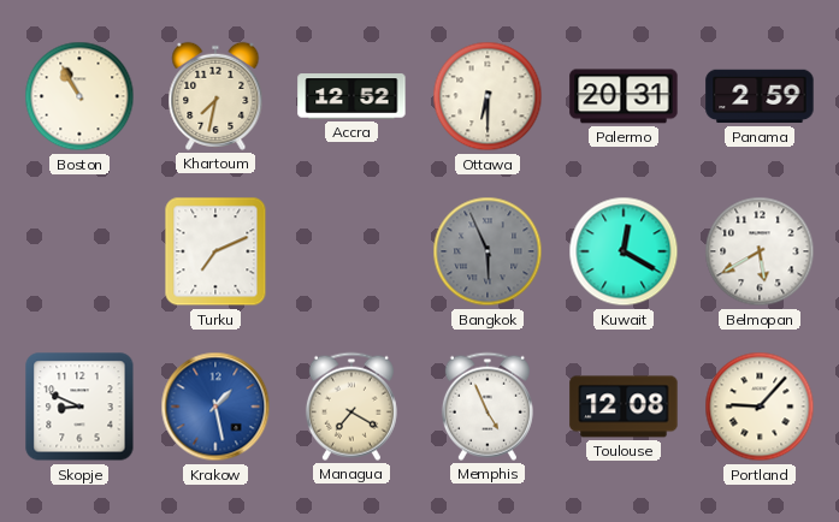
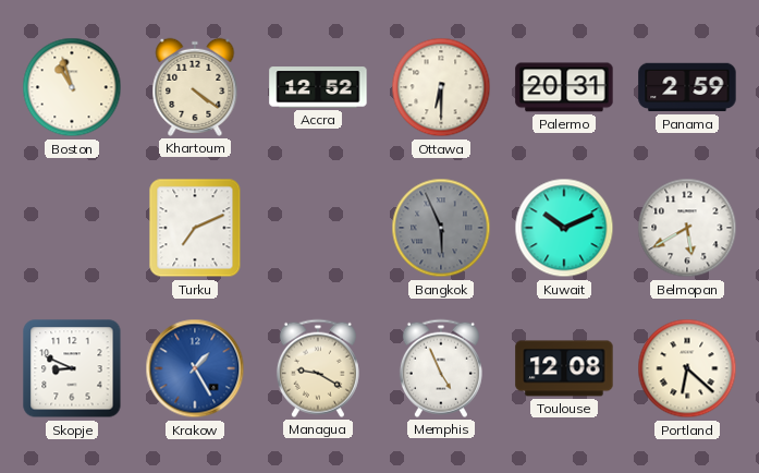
Boston: 10:55 -> 10:57
Khartoum: 7:32 -> 4:21
Kuwait: 12:20 -> 10:11
Krakow: 1:28 -> 1:25
Managua: 7:20 -> 9:20
Portland: 9:07 -> 6:22
